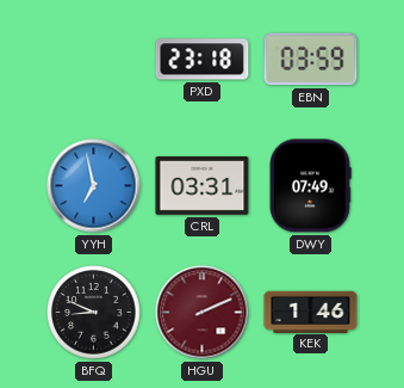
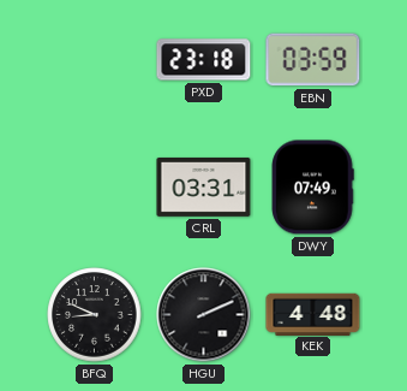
YYH: 6:58 -> none
HGU dial: burgundy -> black
KEK: 1:46 -> 4:48
